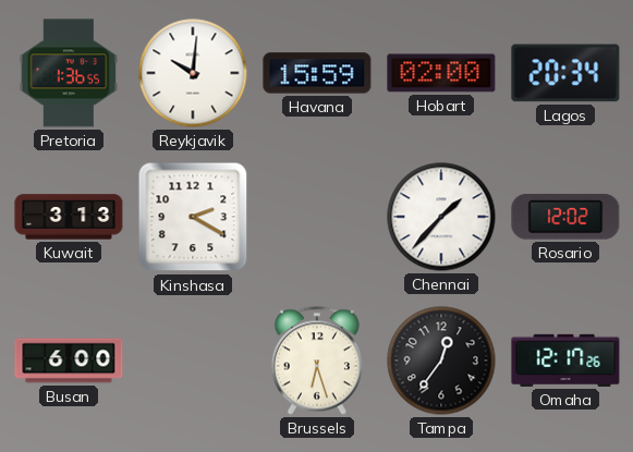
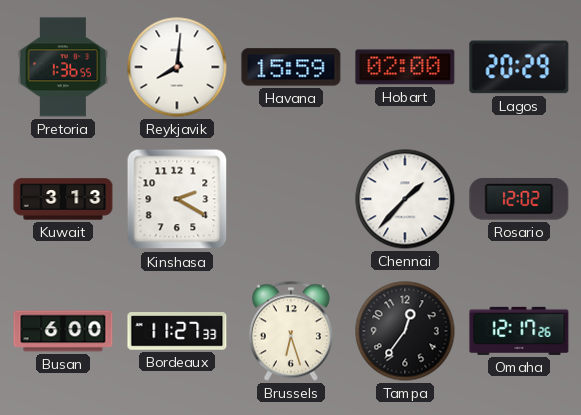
Reykjavik: 10:01 -> 8:01
Lagos: 20:34 -> 20:29
Bordeaux: none -> 11:27
